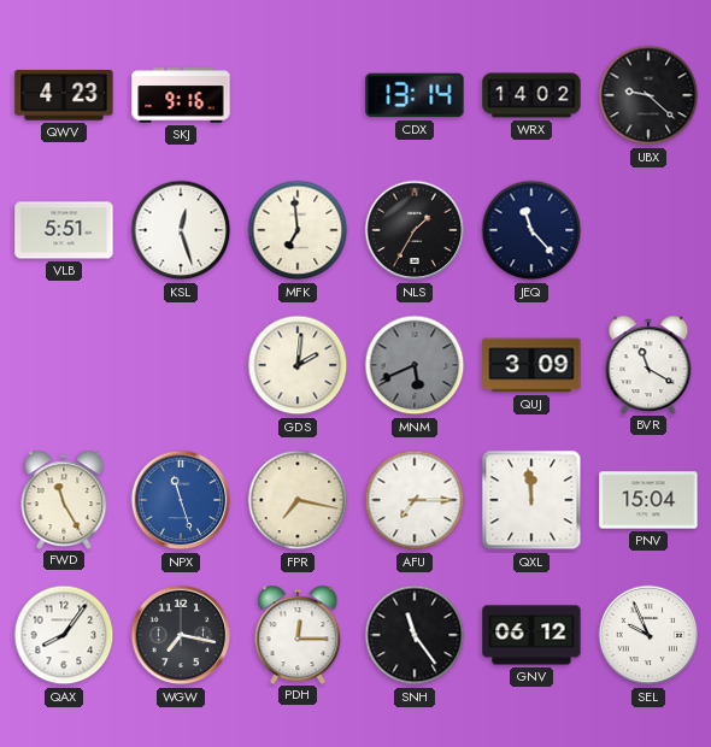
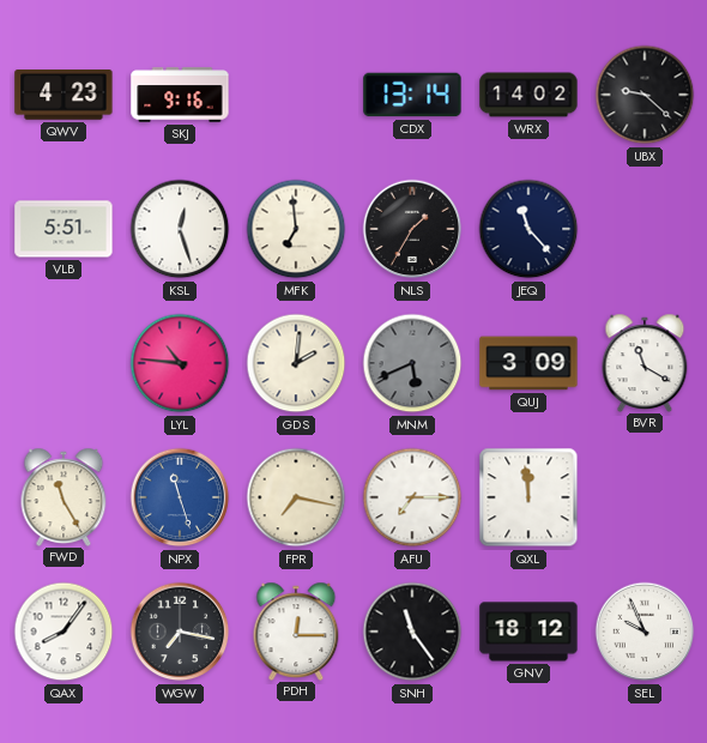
LYL: none -> 10:46
PNV: 15:04 -> none
GNV: 06:12 -> 18:12
